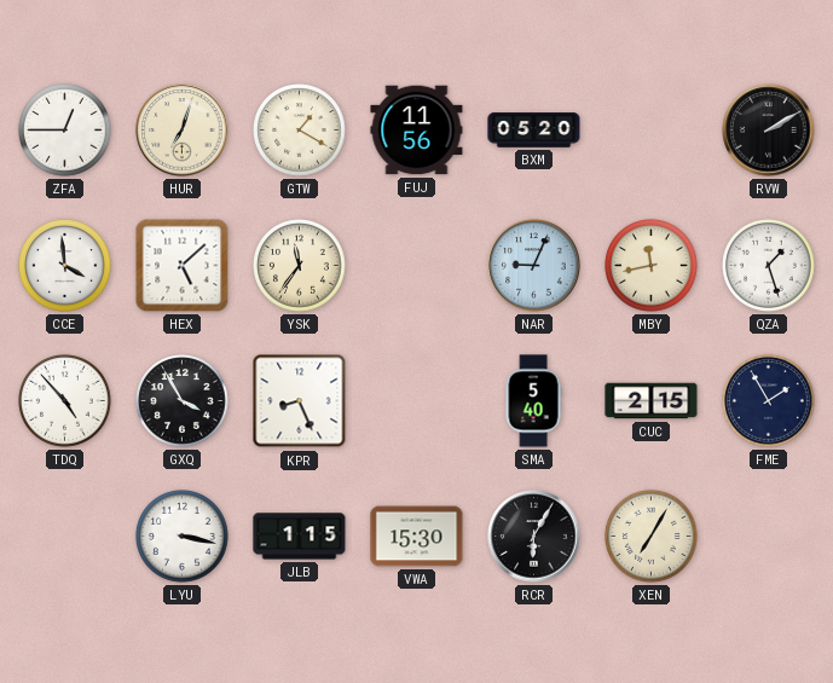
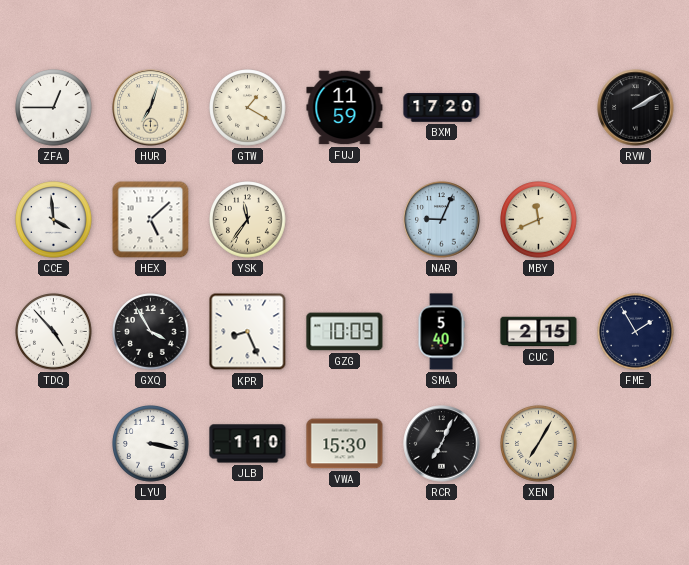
FUJ: 11:56 -> 11:59
BXM: 05:20 -> 17:20
MBY: 11:43 -> 11:41
QZA: 1:27 -> none
GZG: none -> 10:09
JLB: 1:15 -> 1:10
RCR: 6:05 -> 7:04
